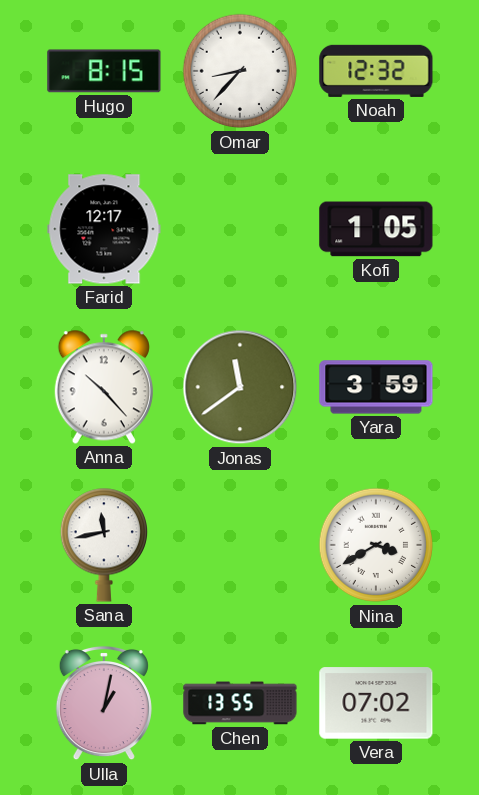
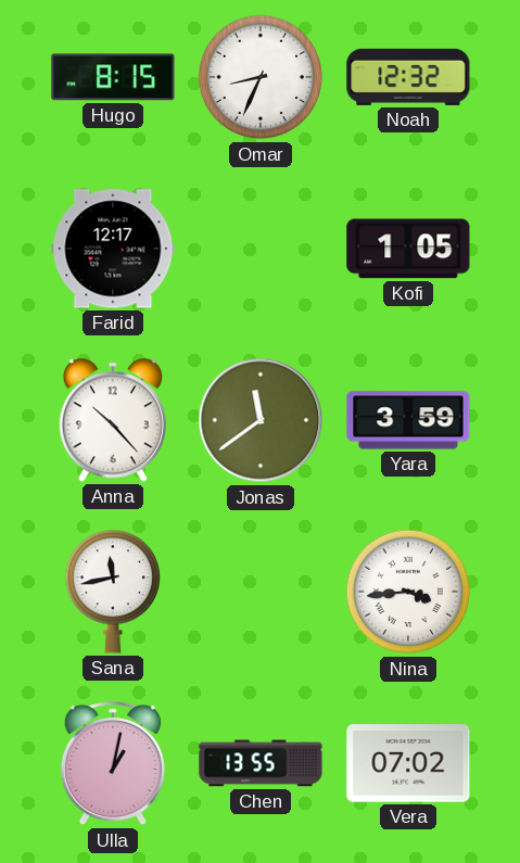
Omar: 8:37 -> 8:34
Nina: 3:40 -> 3:44
